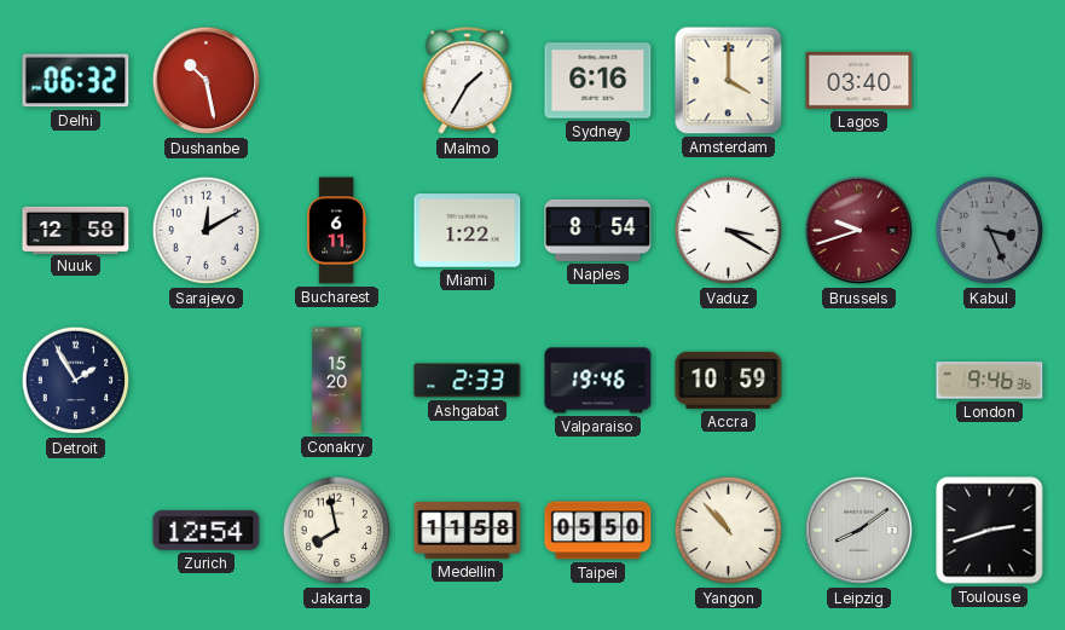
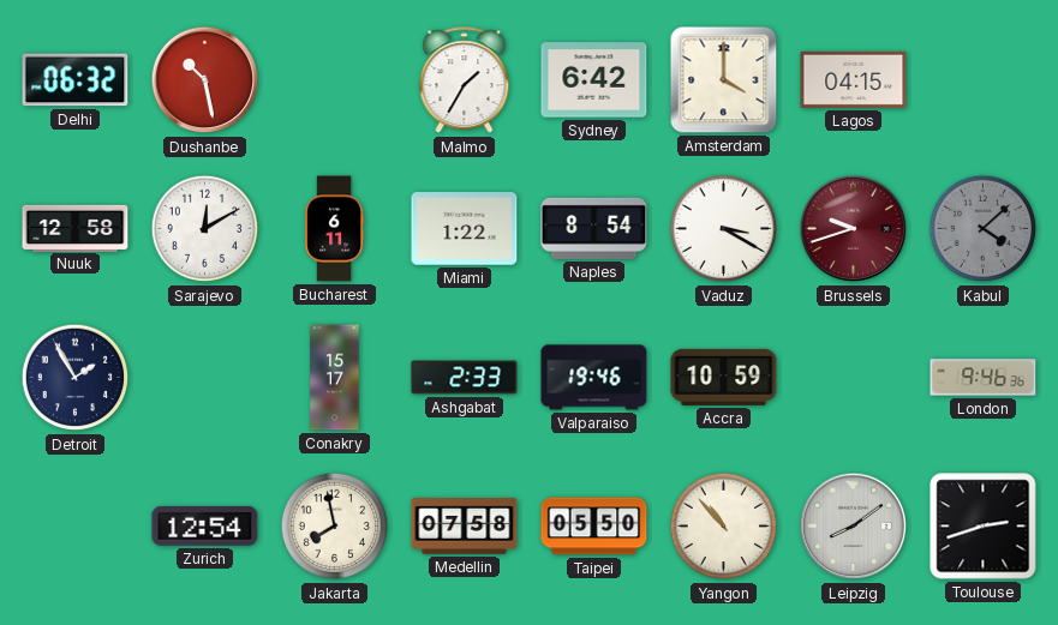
Sydney: 6:16 -> 6:42
Lagos: 03:40 -> 04:15
Kabul: 3:26 -> 4:08
Conakry: 15:20 -> 15:17
Medellin: 11:58 -> 07:58
